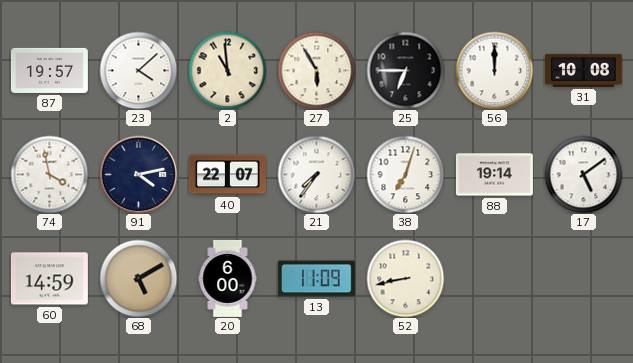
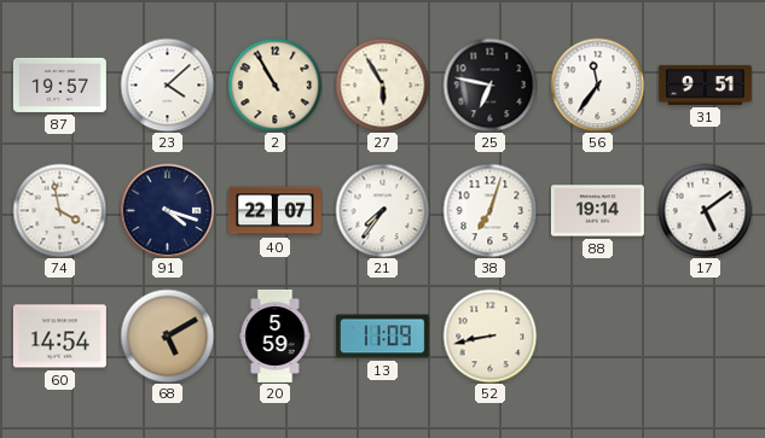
2: 10:59 -> 10:55
25: 6:45 -> 6:47
56: 12:00 -> 11:36
31: 10:08 -> 9:51
91: 4:13 -> 4:18
60: 14:59 -> 14:54
20: 6:00 -> 5:59
